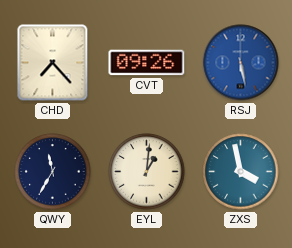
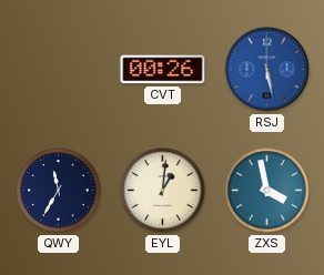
CHD: 7:23 -> none
CVT: 09:26 -> 00:26
